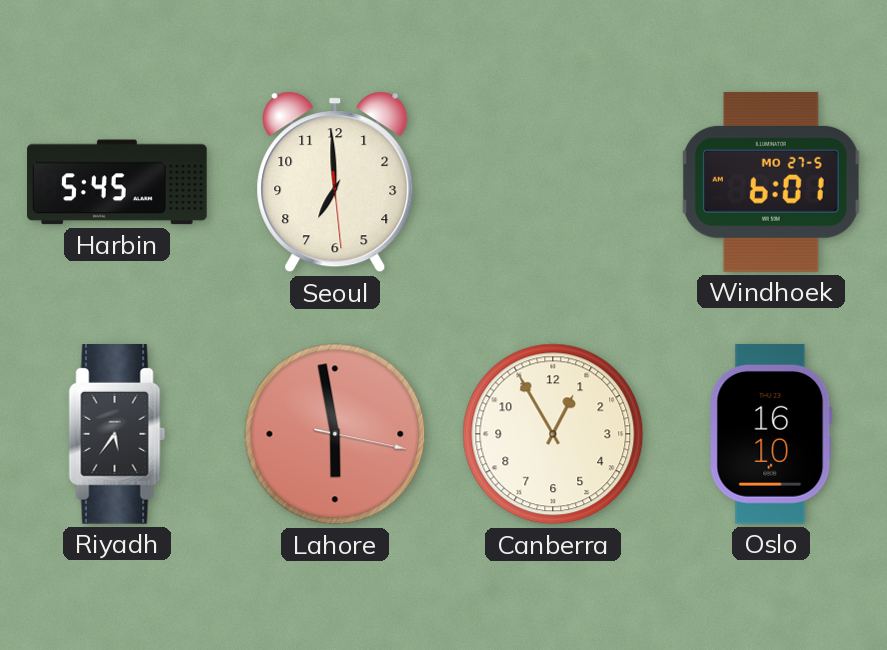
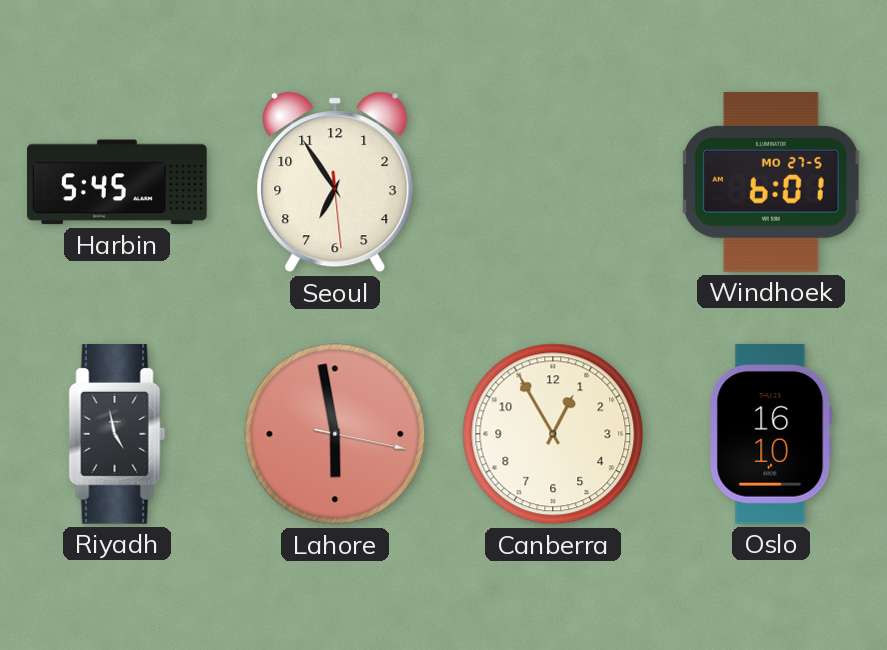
Seoul: 6:59 -> 6:54
Riyadh: 5:36 -> 4:58
